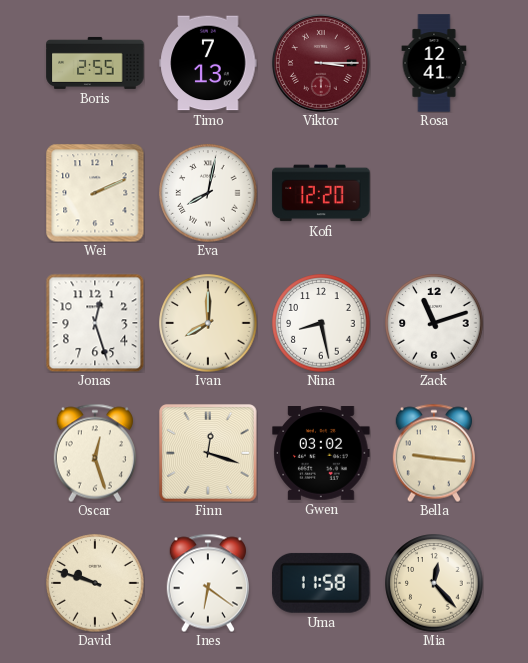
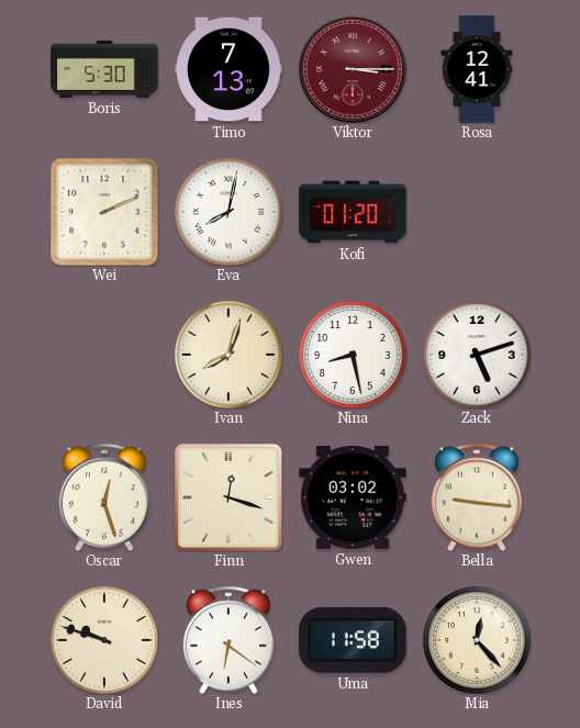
Boris: 2:55 -> 5:30
Kofi: 12:20 -> 01:20
Jonas: 12:27 -> none
Ivan: 8:00 -> 8:03
Zack: 11:12 -> 5:12
